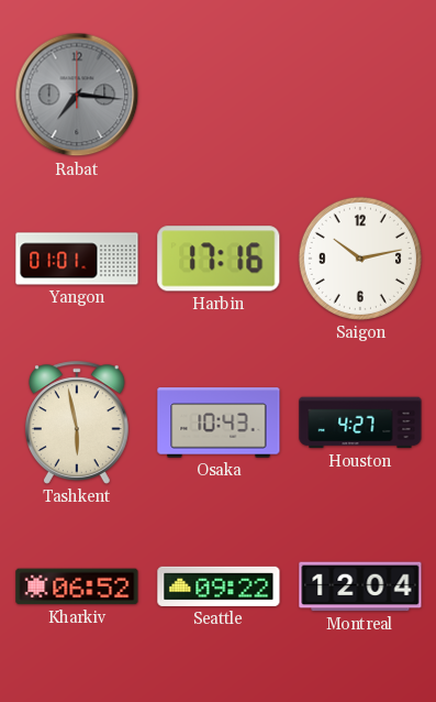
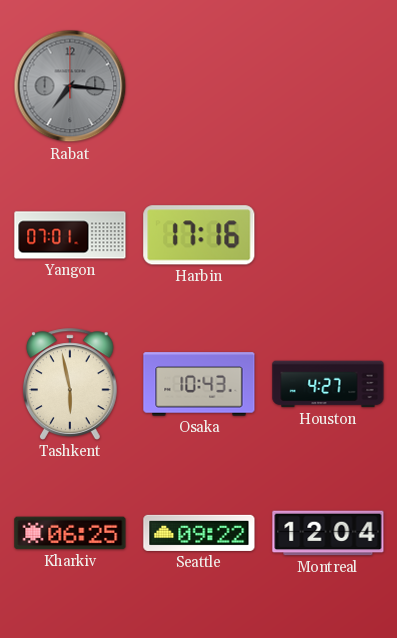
Yangon: 01:01 -> 07:01
Saigon: 10:13 -> none
Kharkiv: 06:52 -> 06:25
